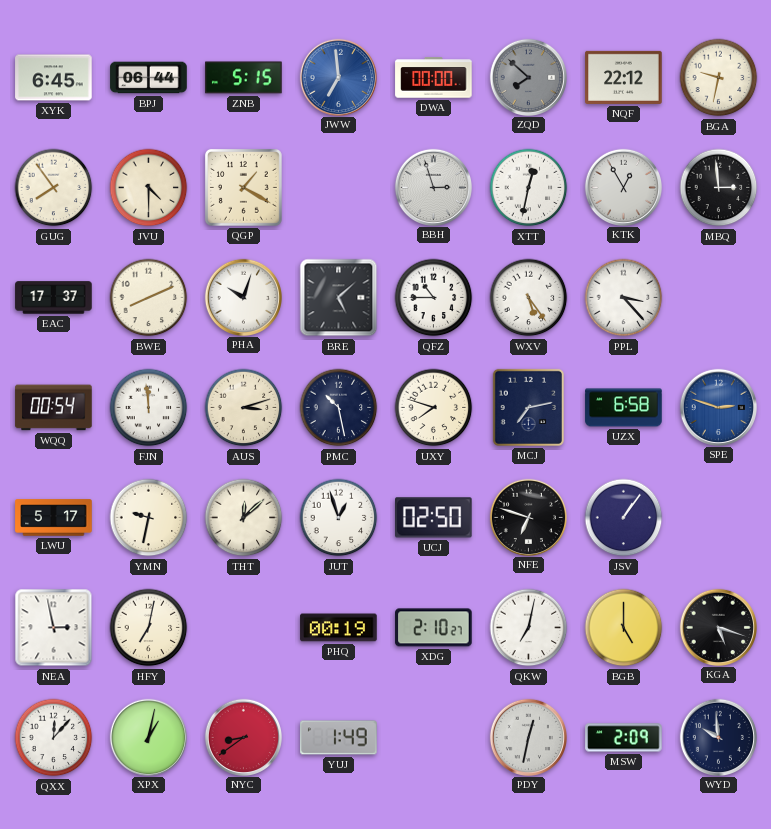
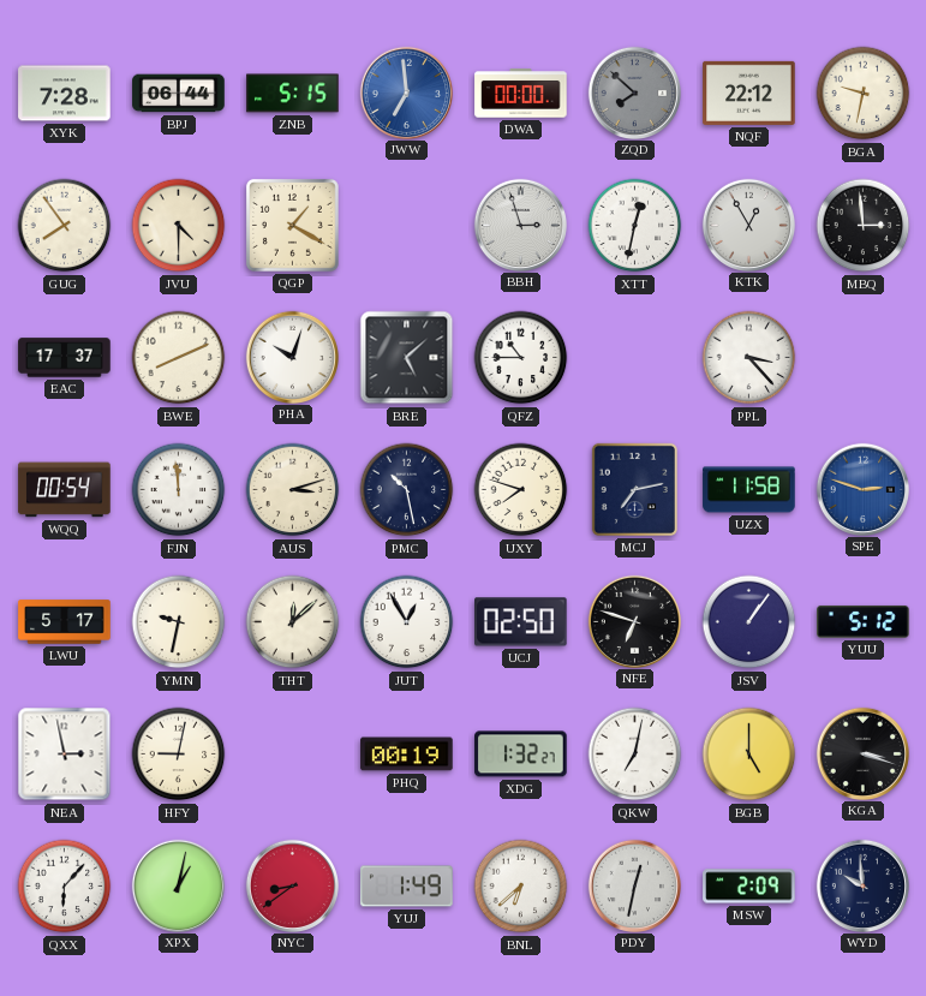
XYK: 6:45 -> 7:28
WXV: 5:24 -> none
UZX: 6:58 -> 11:58
JUT: 12:57 -> 12:55
YUU: none -> 5:12
HFY: 7:02 -> 9:02
XDG: 2:10 -> 1:32
KGA: 5:18 -> 3:18
QXX: 12:07 -> 6:07
BNL: none -> 6:38
